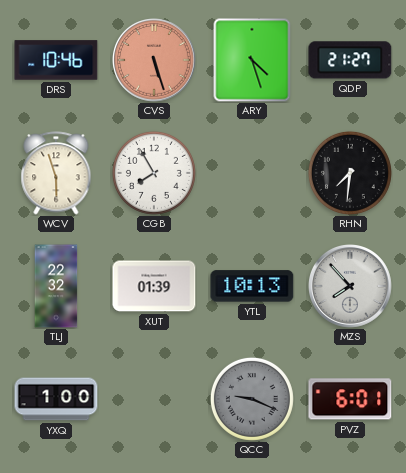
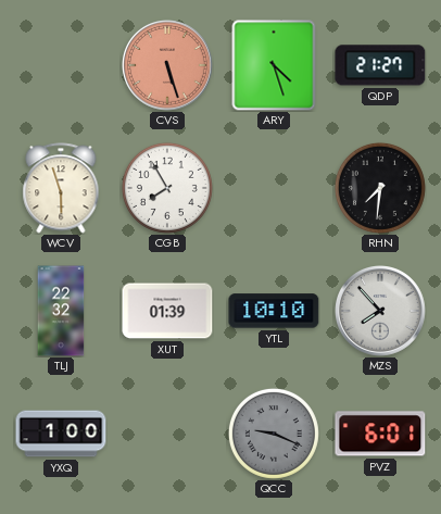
DRS: 10:46 -> none
YTL: 10:13 -> 10:10
